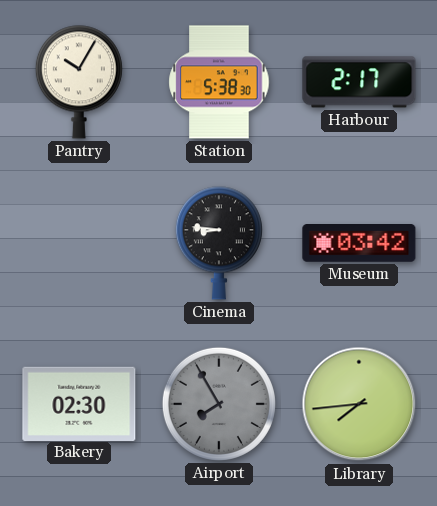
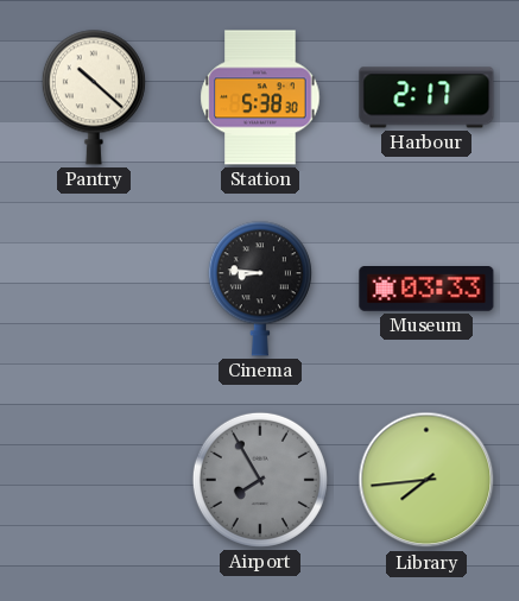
Pantry: 10:05 -> 10:22
Museum: 03:42 -> 03:33
Bakery: 02:30 -> none
